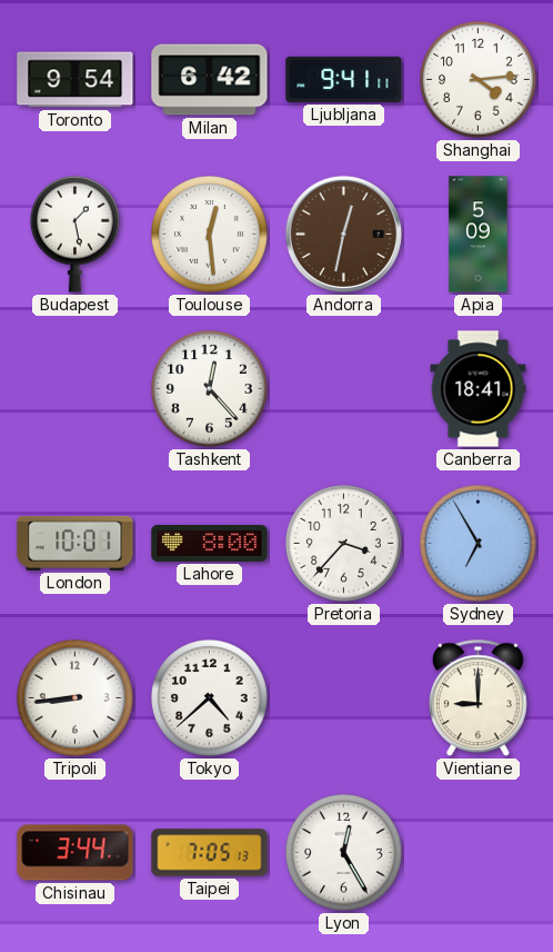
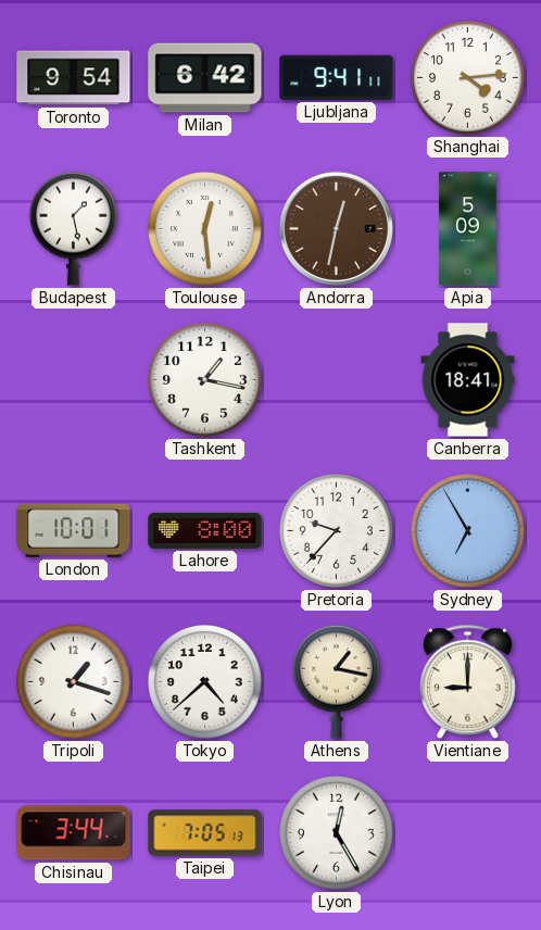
Tashkent: 12:23 -> 1:17
Pretoria: 3:37 -> 9:37
Tripoli: 8:44 -> 1:18
Athens: none -> 1:17
